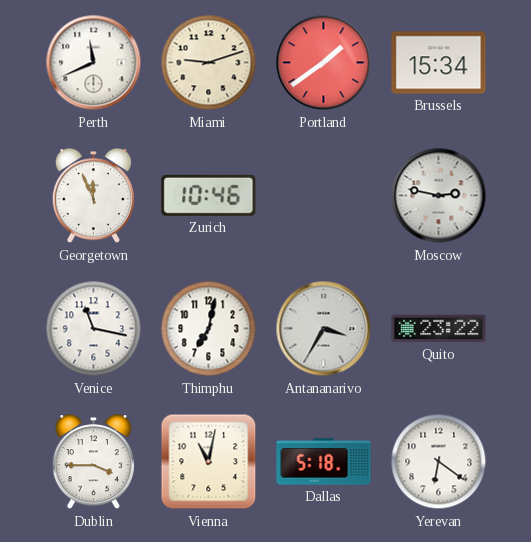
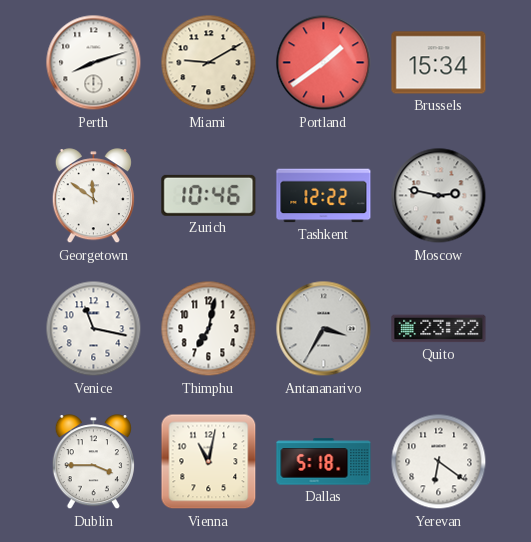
Perth: 11:41 -> 8:12
Miami: 9:12 -> 9:10
Georgetown: 11:56 -> 11:51
Tashkent: none -> 12:22
